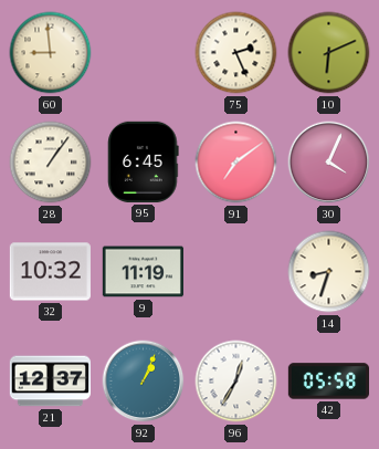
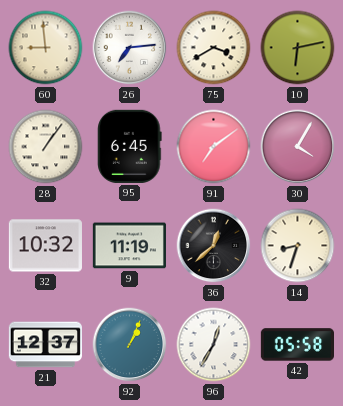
26: none -> 7:14
75: 2:26 -> 3:40
10: 6:11 -> 6:13
30: 4:04 -> 4:05
36: none -> 12:38
